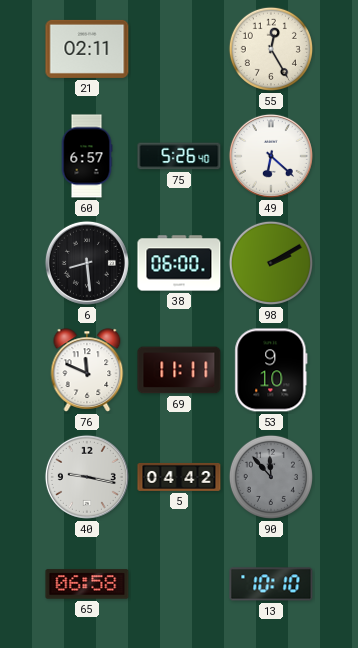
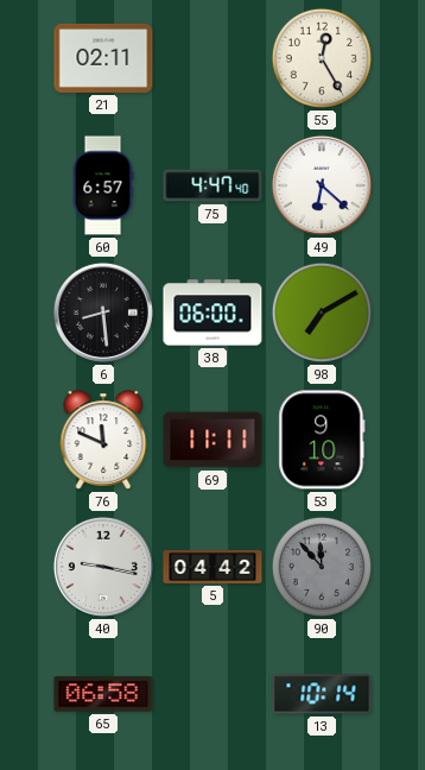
75: 5:26 -> 4:47
98: 2:10 -> 7:10
13: 10:10 -> 10:14
